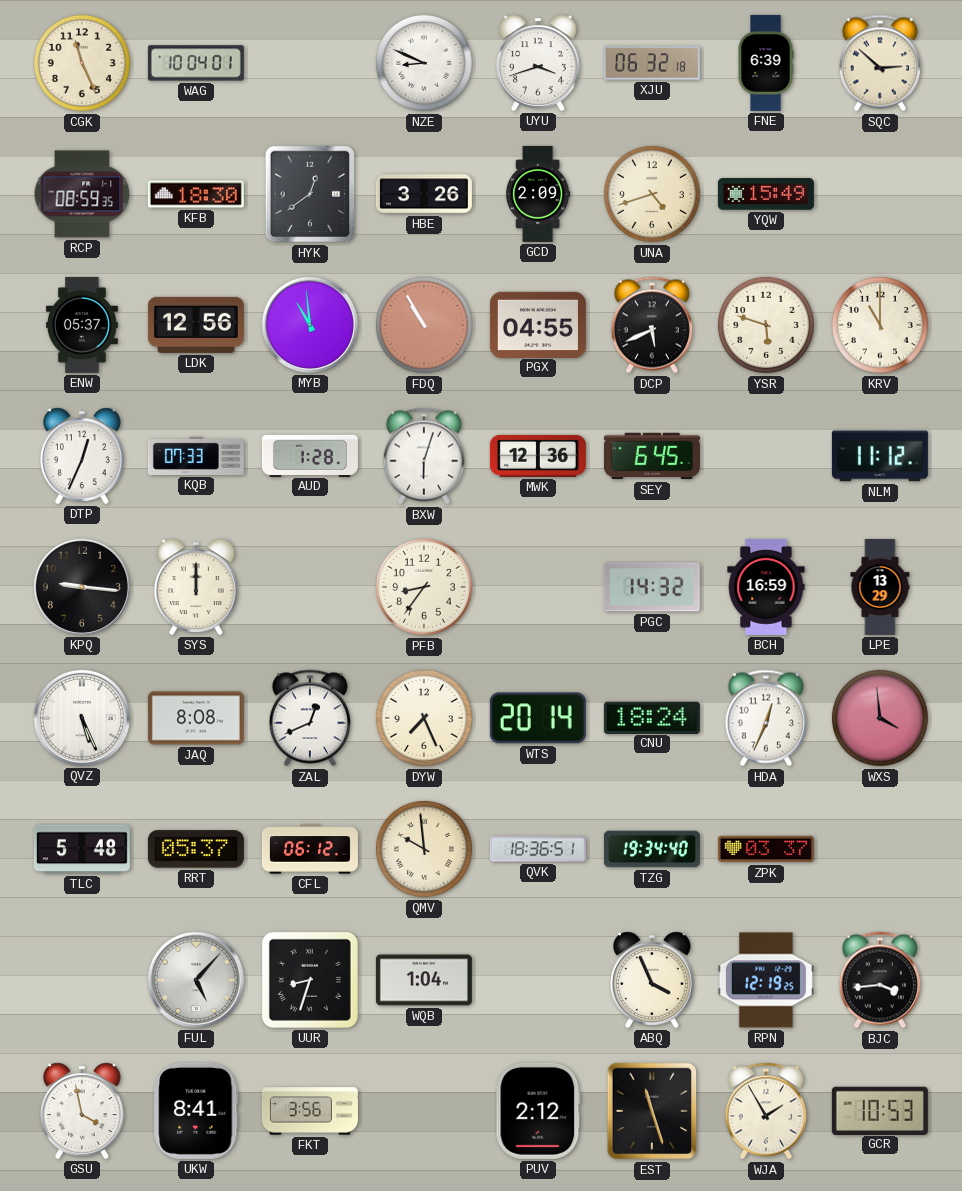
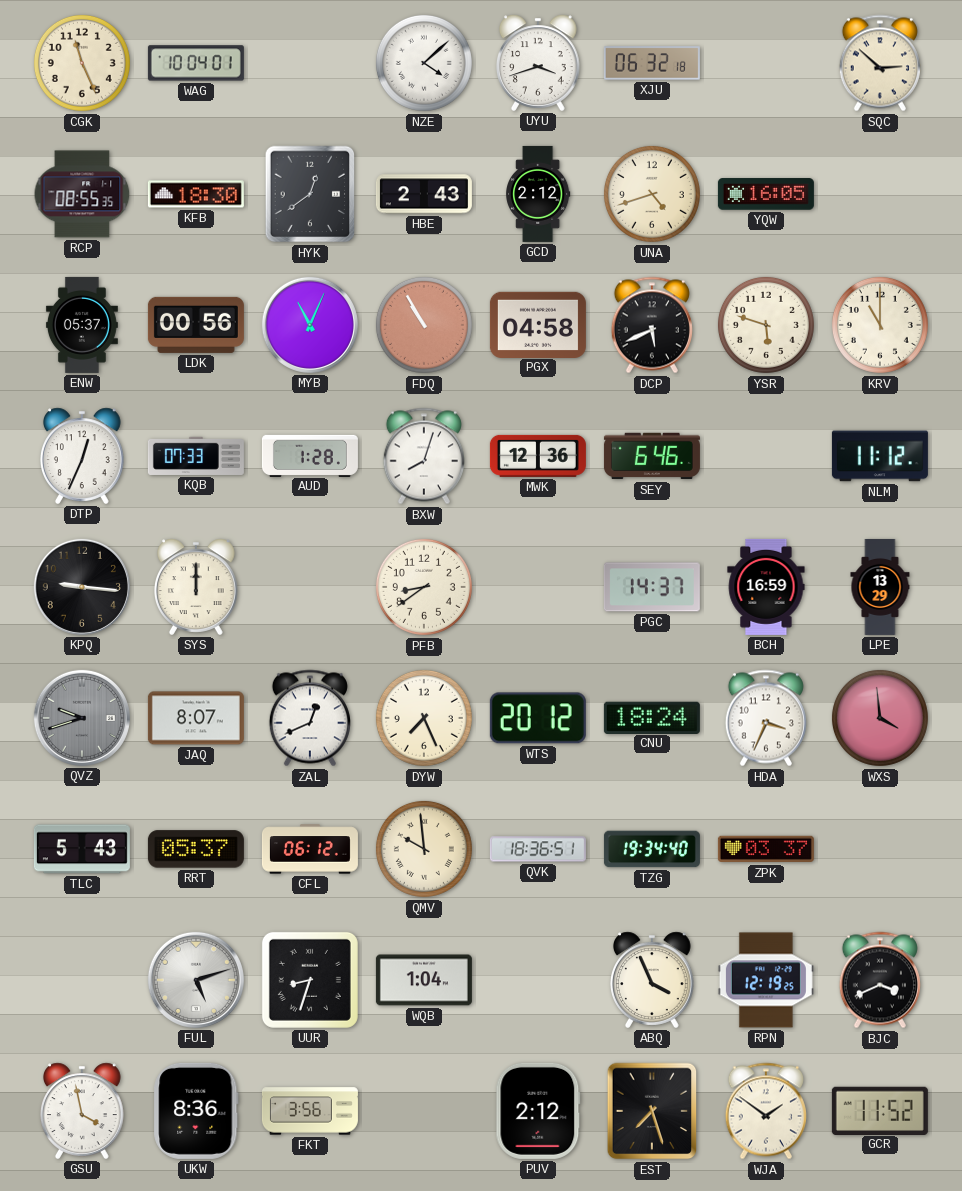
NZE: 8:49 -> 4:08
FNE: 6:39 -> none
RCP: 08:59 -> 08:55
HBE: 3:26 -> 2:43
GCD: 2:09 -> 2:12
YQW: 15:49 -> 16:05
LDK: 12:56 -> 00:56
MYB: 10:59 -> 11:04
PGX: 04:55 -> 04:58
BXW: 6:03 -> 8:03
SEY: 6:45 -> 6:46
PFB: 8:36 -> 8:39
PGC: 14:32 -> 14:37
QVZ: 5:26 -> 9:42
QVZ dial: white -> grey
JAQ: 8:08 -> 8:07
WTS: 20:14 -> 20:12
HDA: 12:34 -> 3:34
TLC: 5:48 -> 5:43
FUL: 5:07 -> 5:12
BJC: 3:44 -> 3:41
UKW: 8:41 -> 8:36
EST: 11:27 -> 7:27
WJA: 1:55 -> 1:51
GCR: 10:53 -> 11:52
